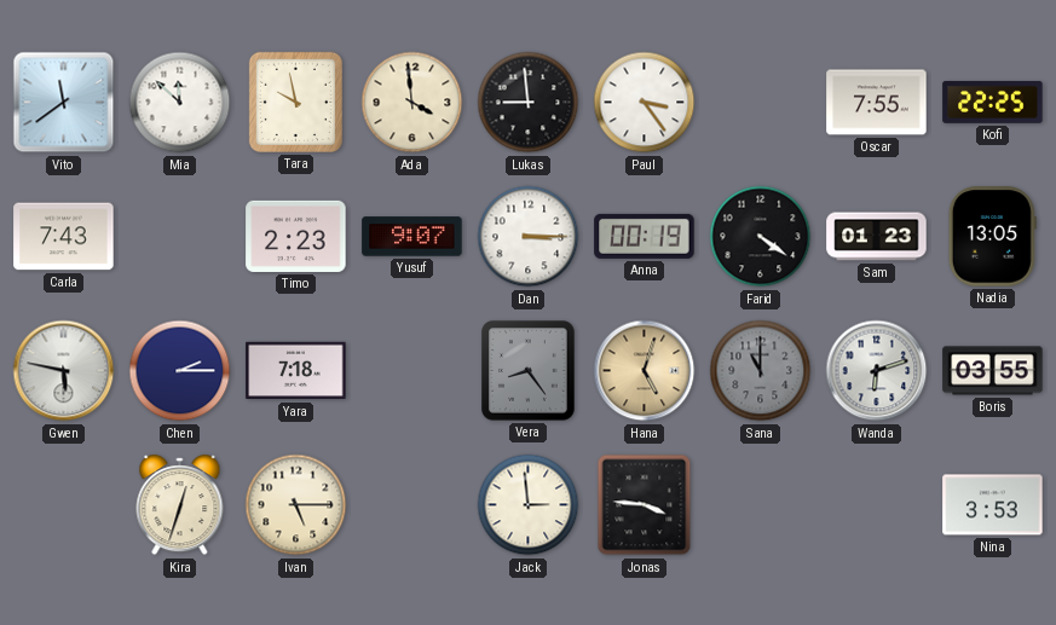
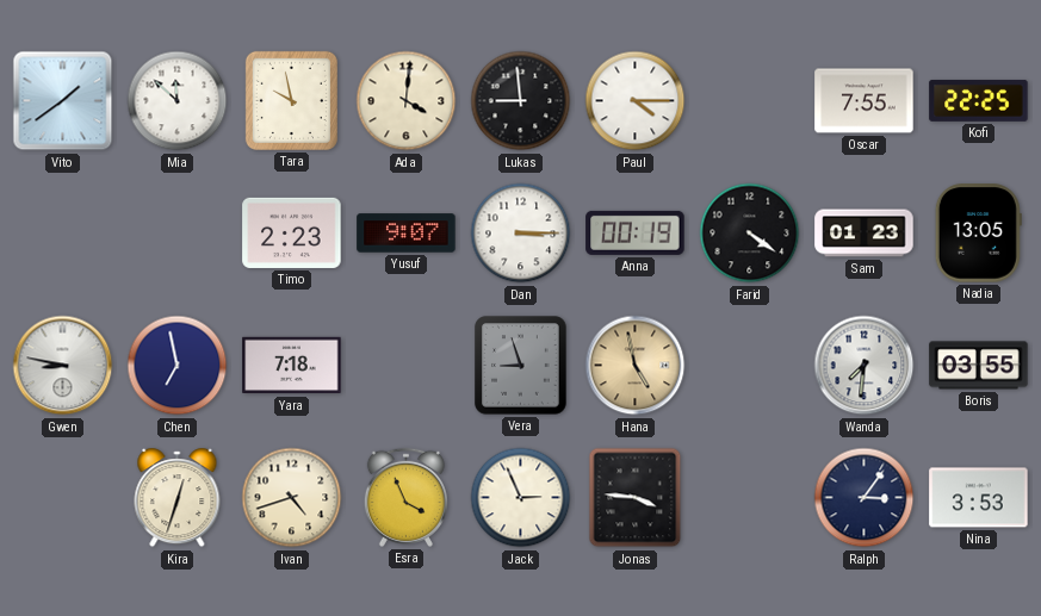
Vito: 11:39 -> 1:39
Ada: 3:59 -> 4:01
Paul: 3:24 -> 4:15
Carla: 7:43 -> none
Gwen: 5:47 -> 8:47
Chen: 2:15 -> 6:58
Vera: 8:24 -> 8:57
Hana: 5:03 -> 4:58
Sana: 11:00 -> none
Wanda: 6:12 -> 7:31
Ivan: 5:15 -> 4:42
Esra: none -> 3:56
Jack: 2:59 -> 2:56
Ralph: none -> 3:06
